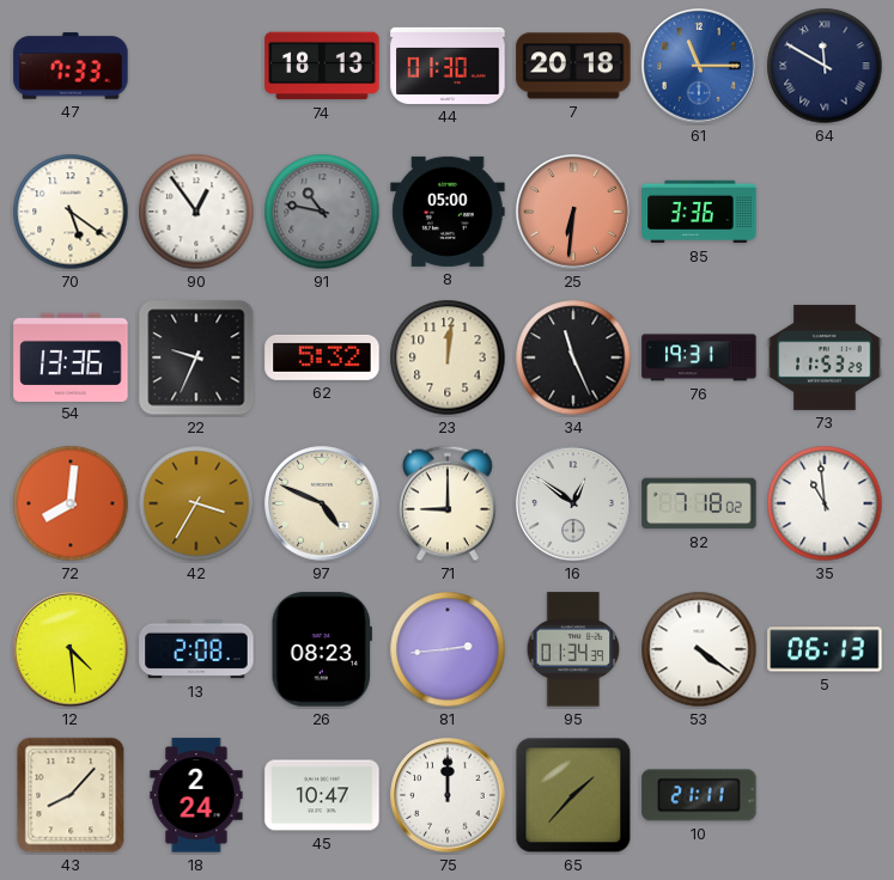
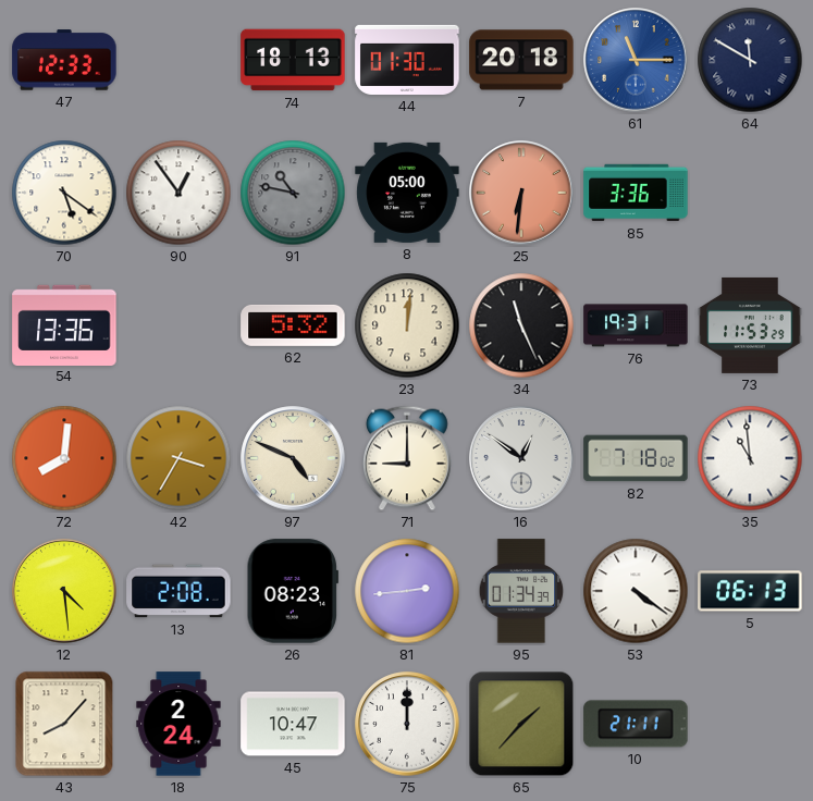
47: 7:33 -> 12:33
22: 9:34 -> none
